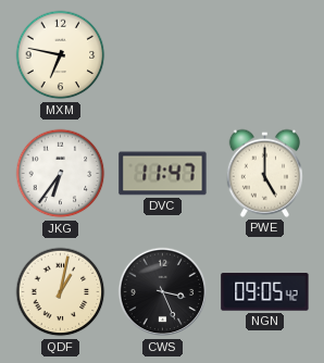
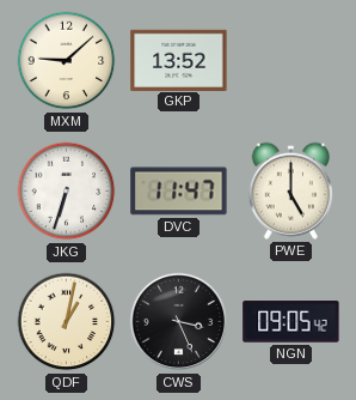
MXM: 6:47 -> 9:08
GKP: none -> 13:52
JKG: 6:36 -> 6:33
